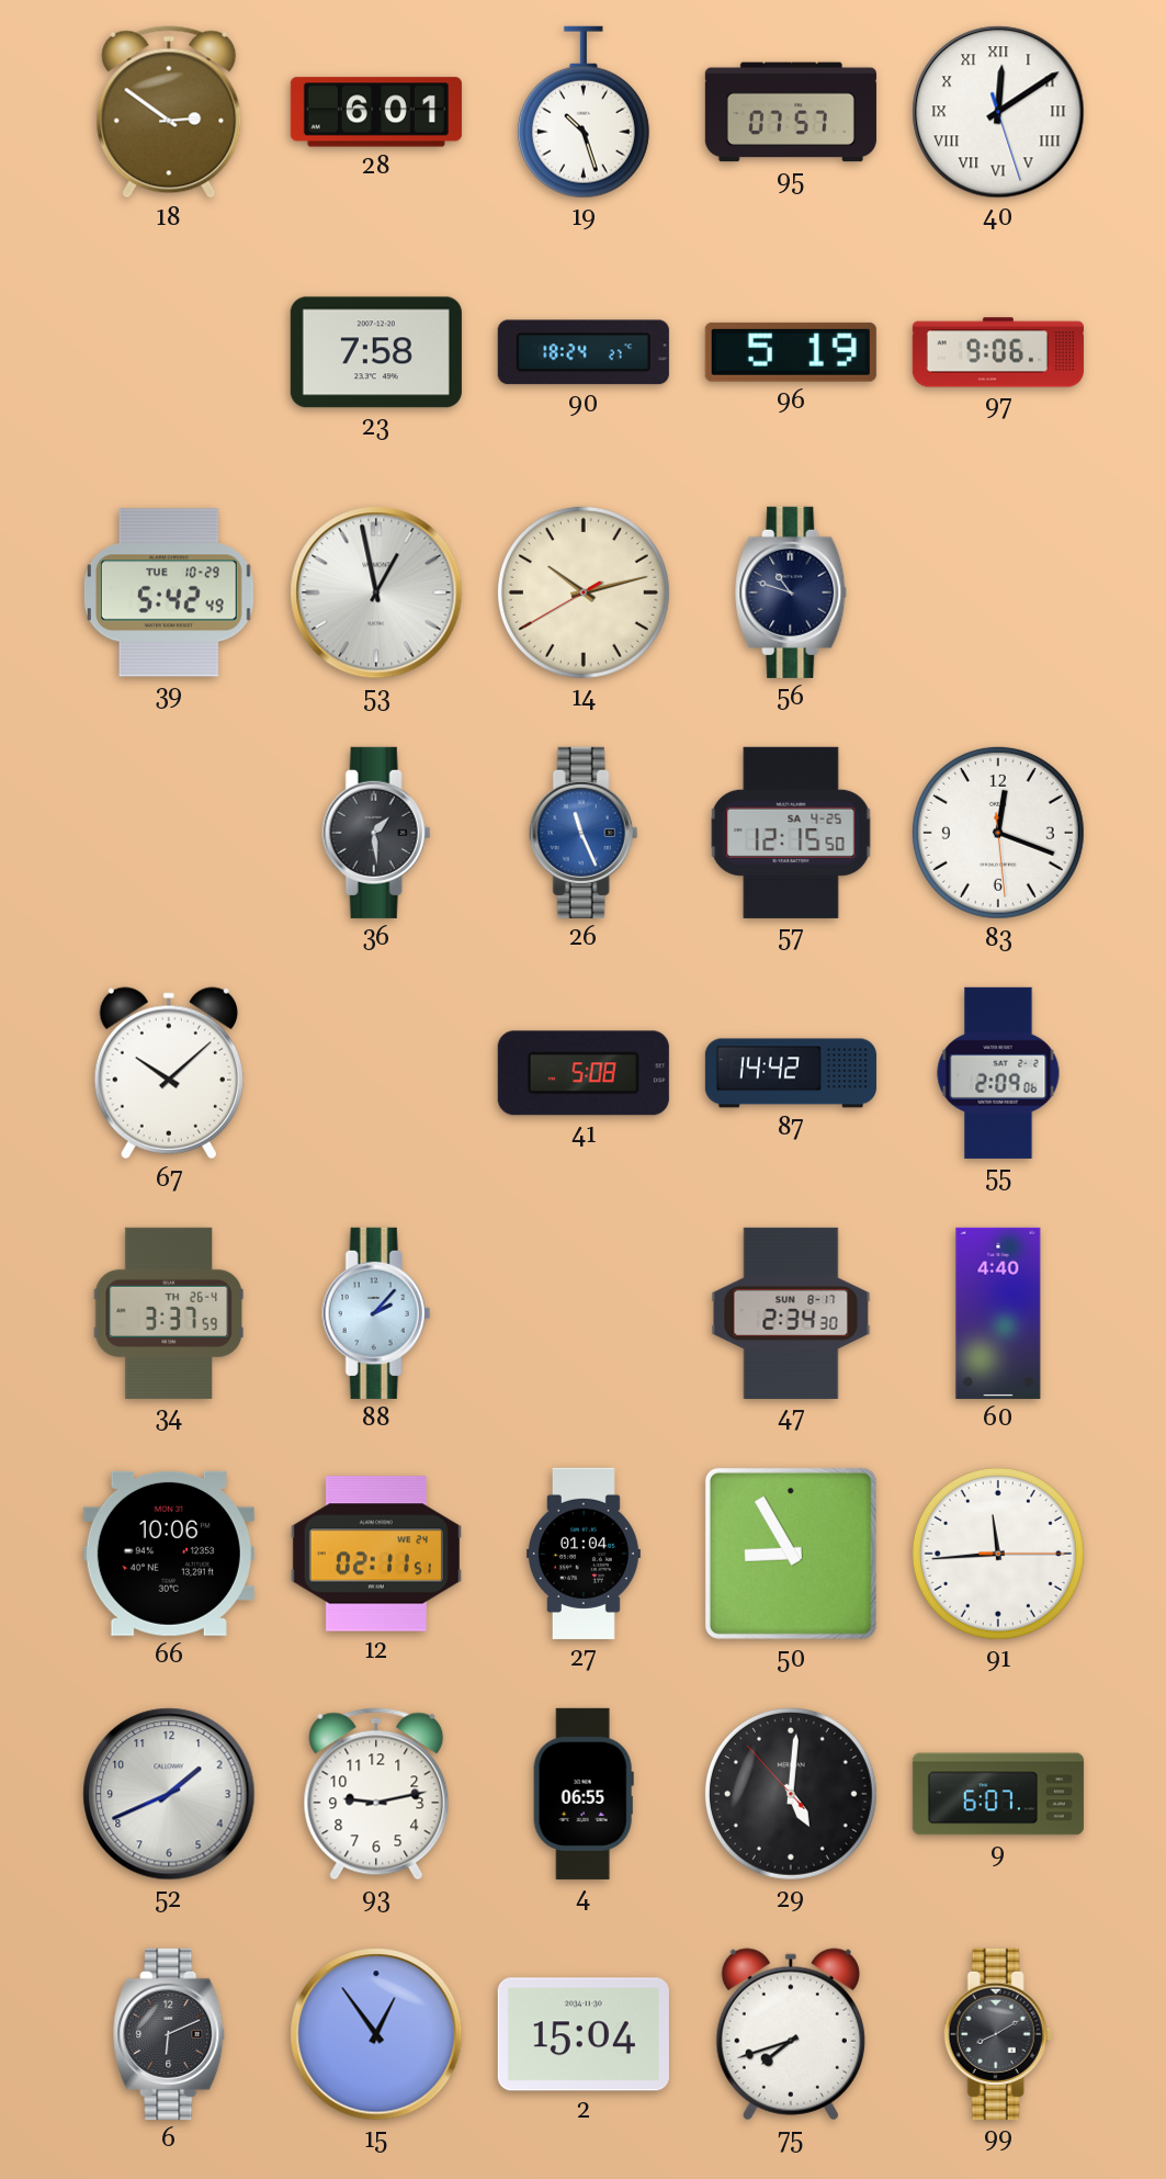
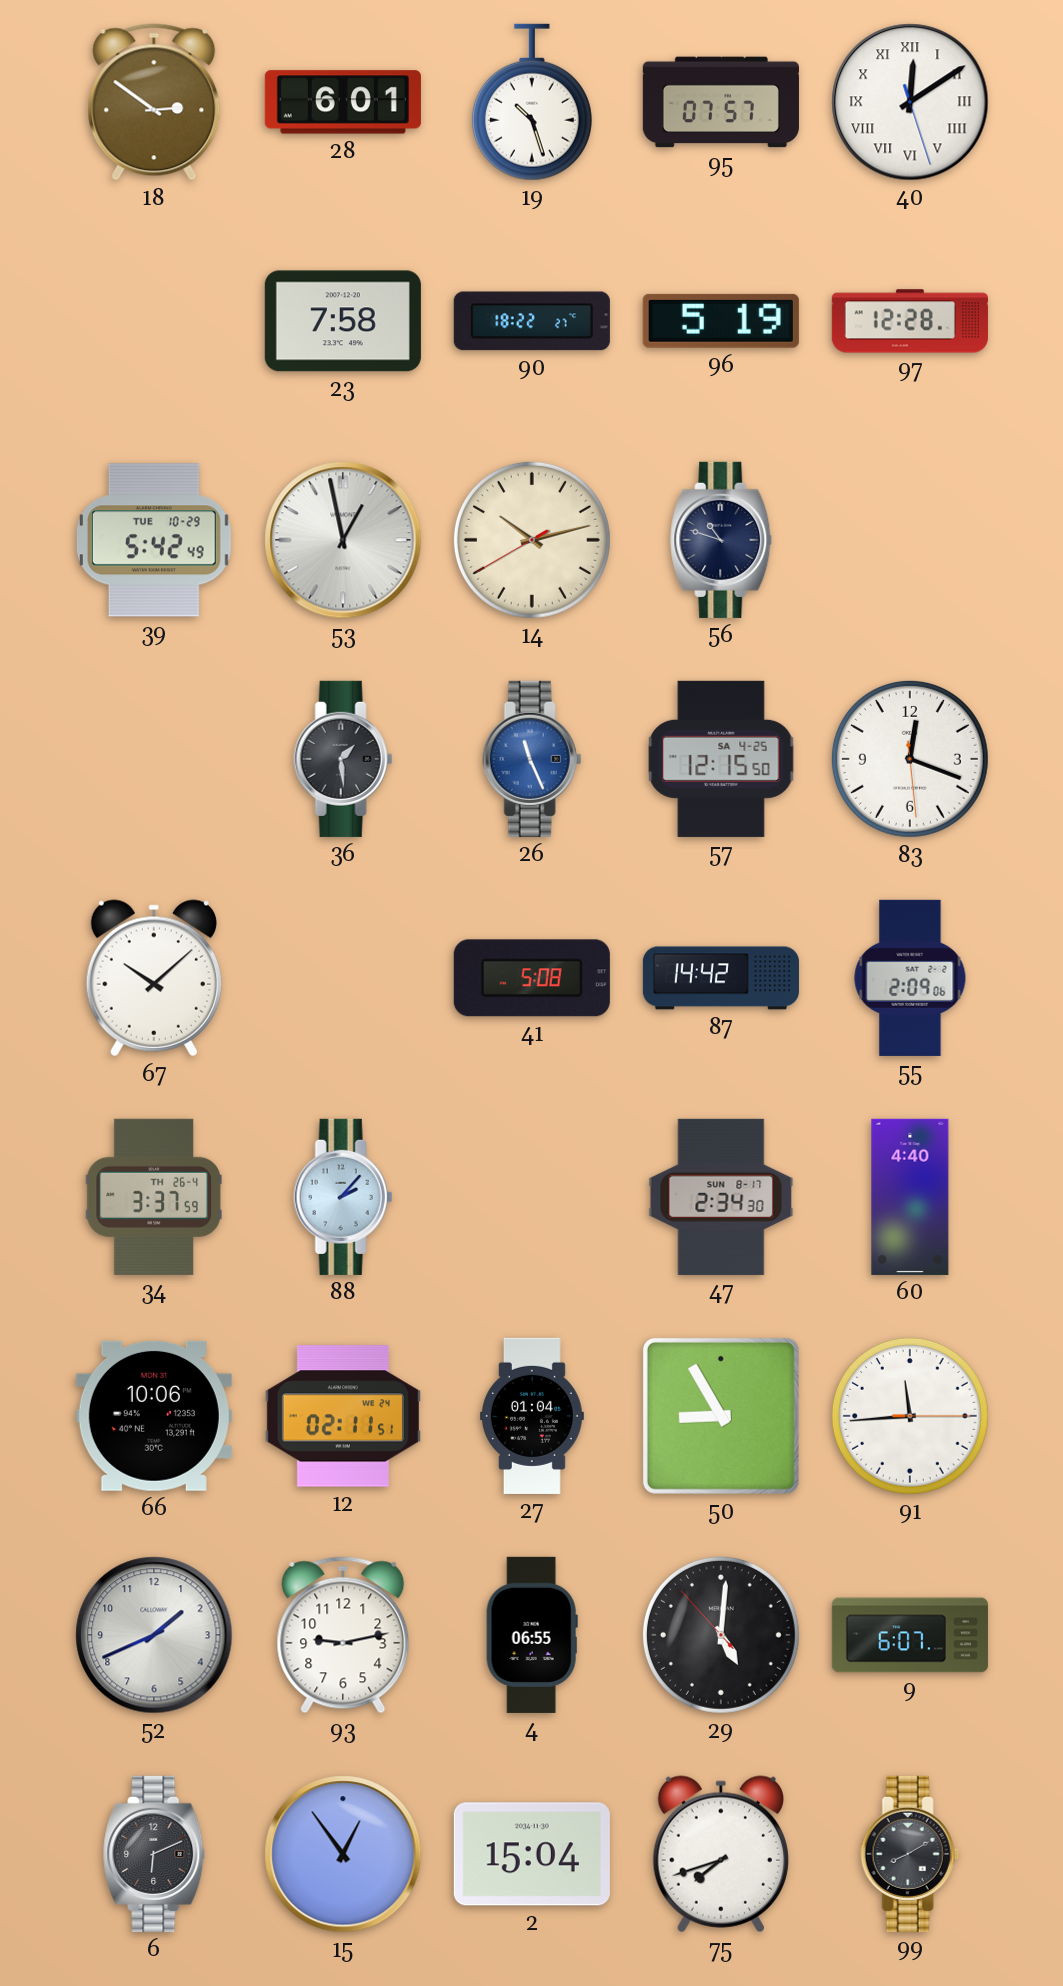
90: 18:24 -> 18:22
97: 9:06 -> 12:28
